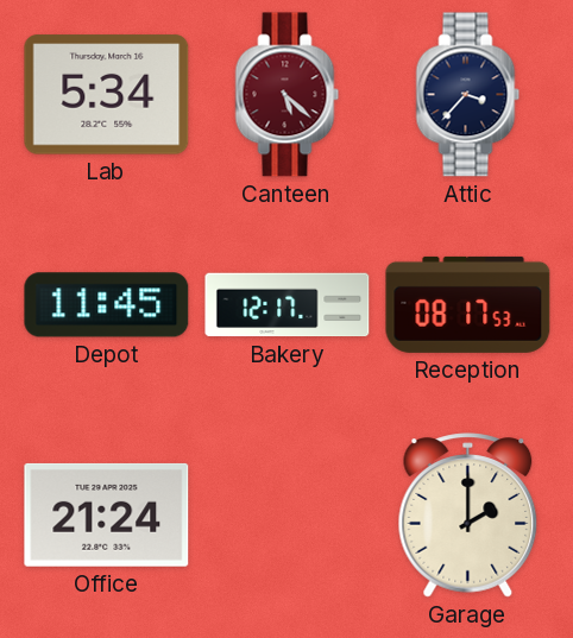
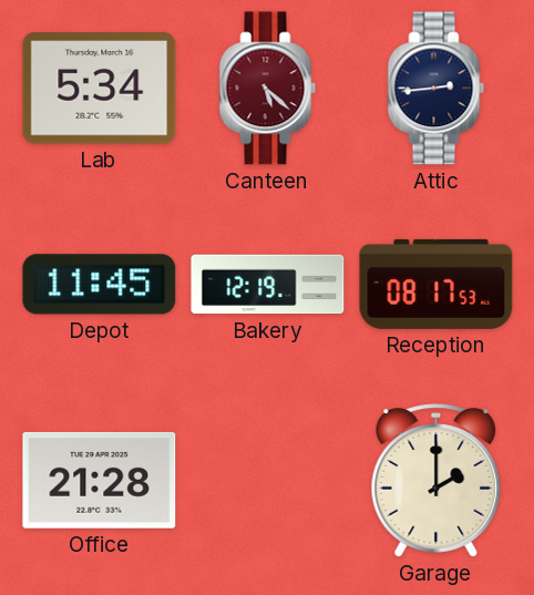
Attic: 3:37 -> 2:44
Bakery: 12:17 -> 12:19
Office: 21:24 -> 21:28
